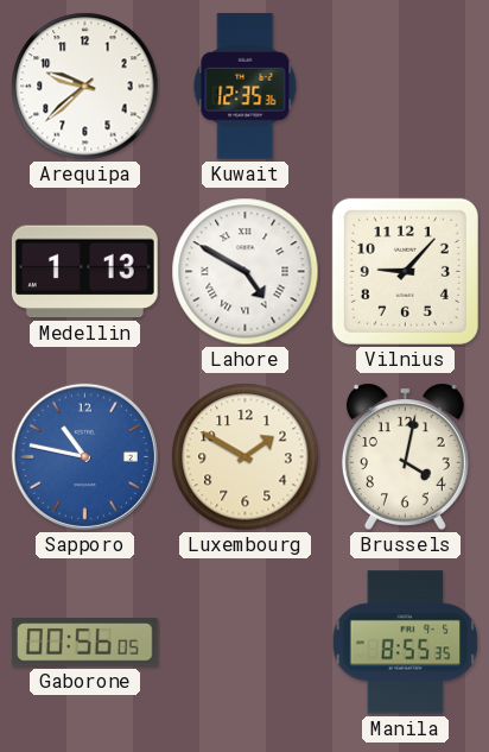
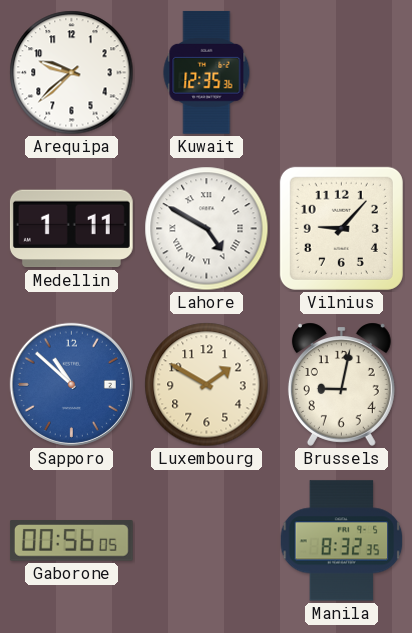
Medellin: 1:13 -> 1:11
Sapporo: 10:47 -> 10:52
Brussels: 4:02 -> 9:02
Manila: 8:55 -> 8:32
